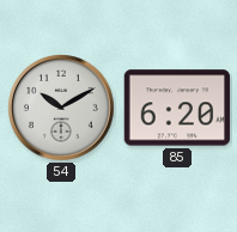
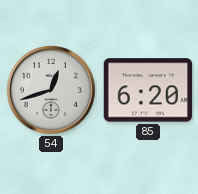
54: 10:10 -> 12:42
